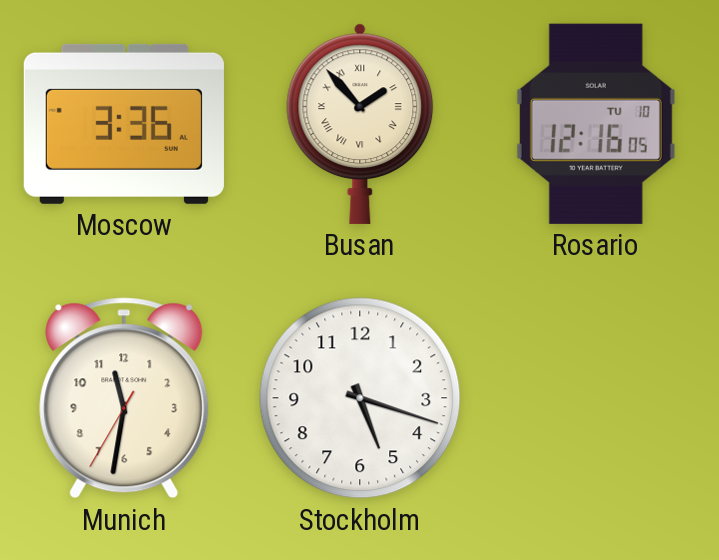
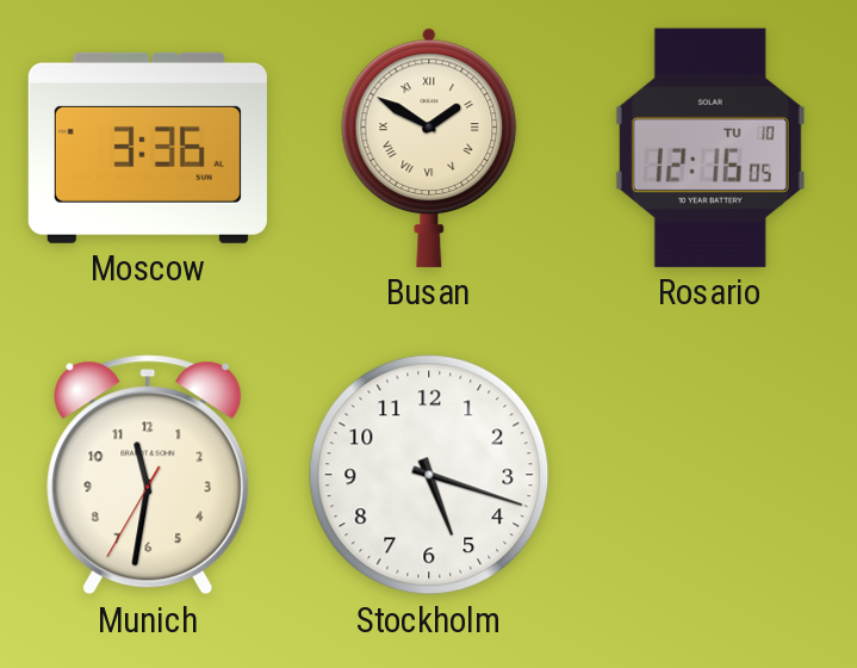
Busan: 1:53 -> 1:50
